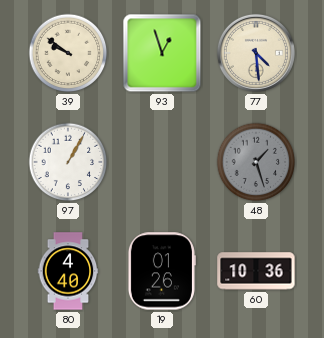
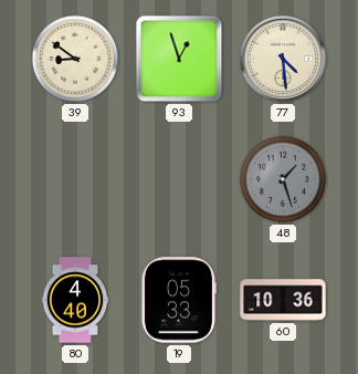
39: 9:51 -> 8:51
97: 1:05 -> none
19: 01:26 -> 05:33
